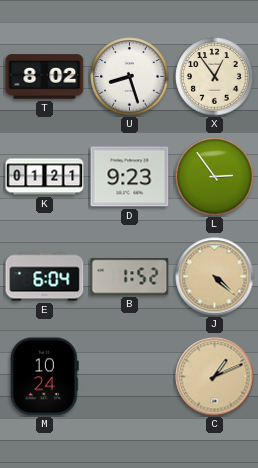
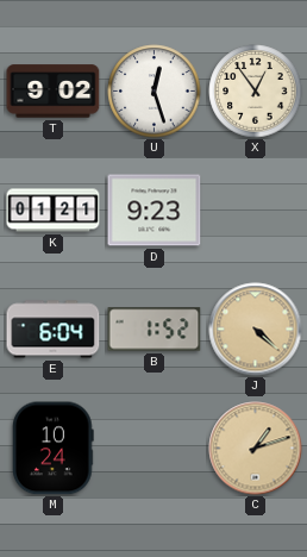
T: 8:02 -> 9:02
U: 8:27 -> 12:27
L: 2:54 -> none
C: 1:11 -> 1:12
